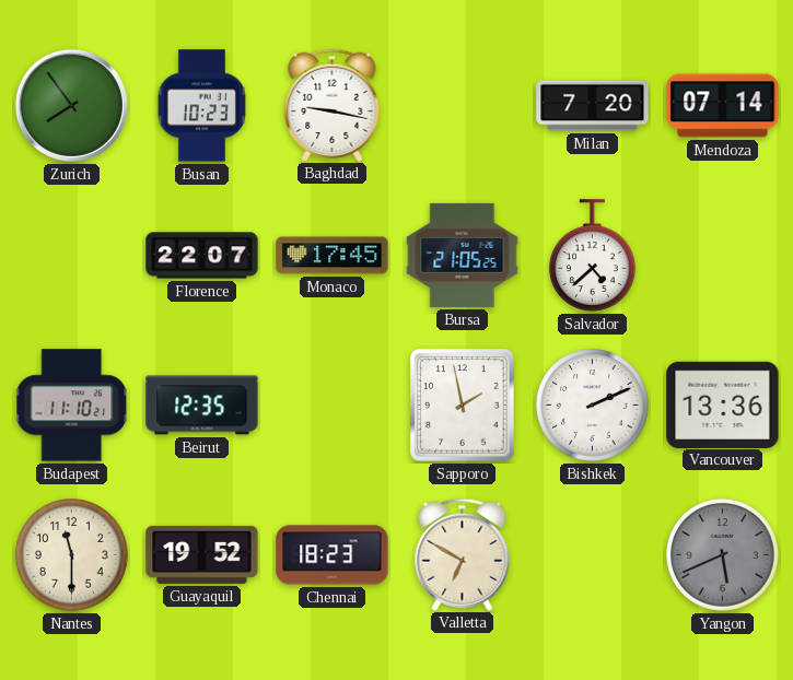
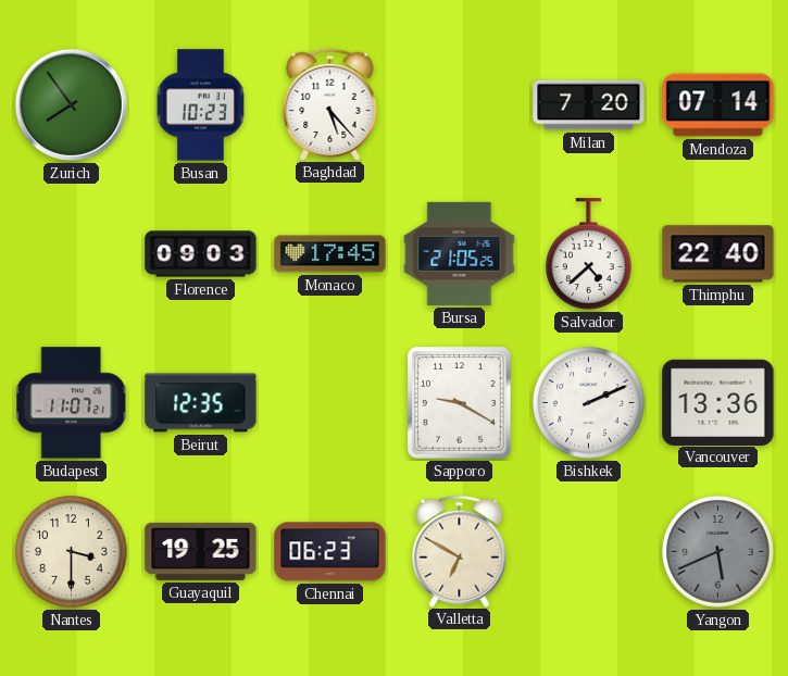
Baghdad: 9:17 -> 5:23
Florence: 22:07 -> 09:03
Thimphu: none -> 22:40
Budapest: 11:10 -> 11:07
Sapporo: 1:58 -> 9:20
Nantes: 11:30 -> 3:30
Guayaquil: 19:52 -> 19:25
Chennai: 18:23 -> 06:23
